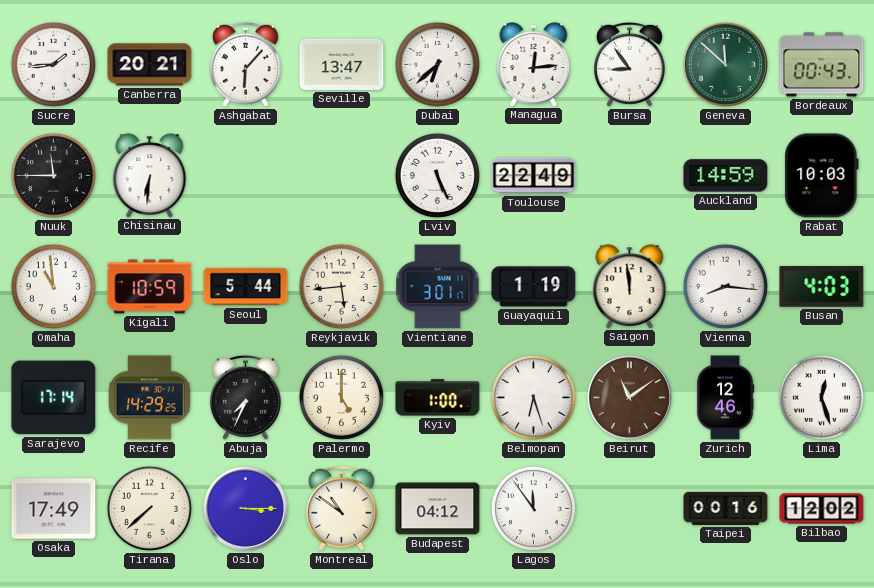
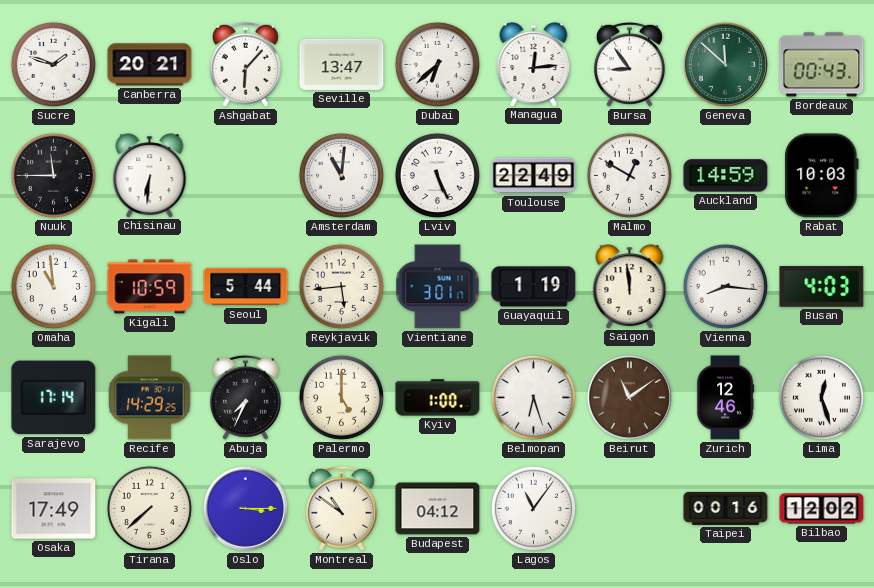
Sucre: 1:44 -> 1:48
Amsterdam: none -> 11:01
Malmo: none -> 12:50
Lagos: 11:54 -> 11:06
